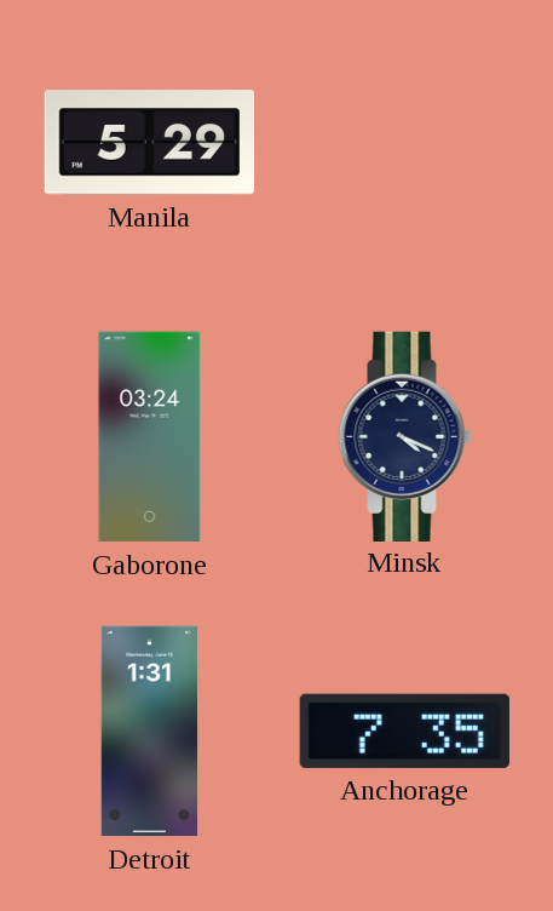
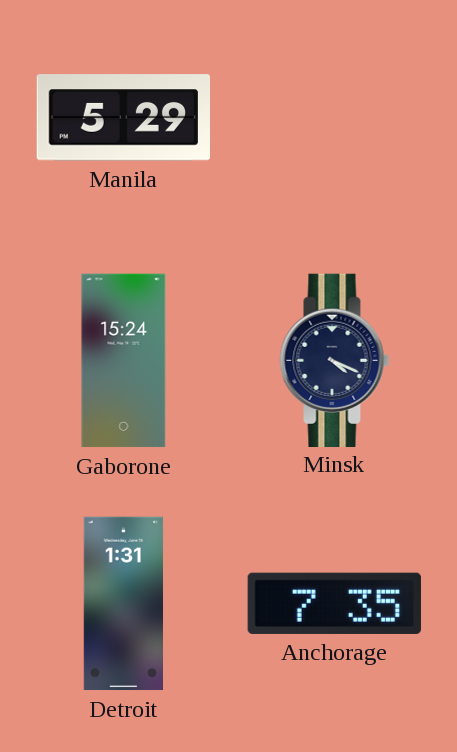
Gaborone: 03:24 -> 15:24
